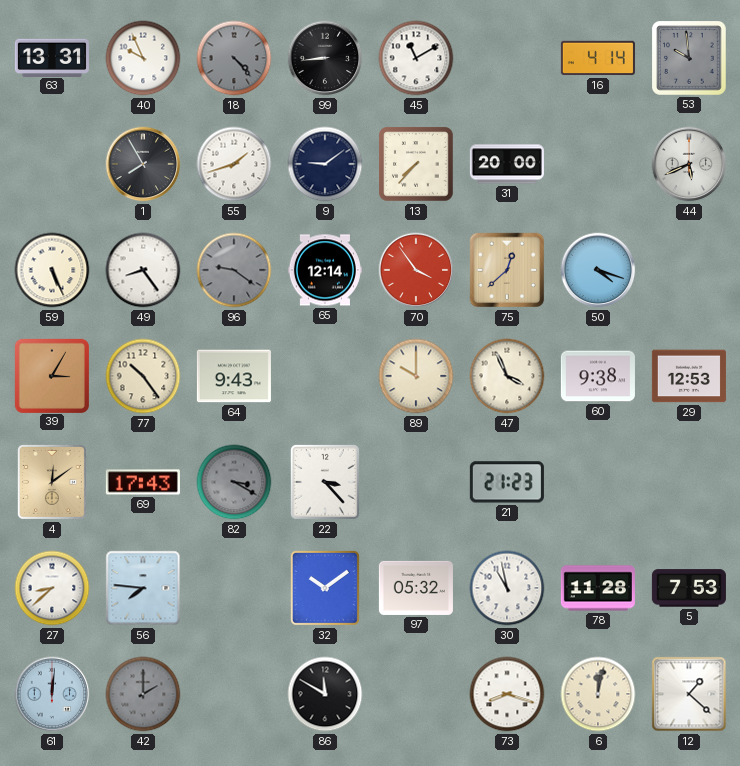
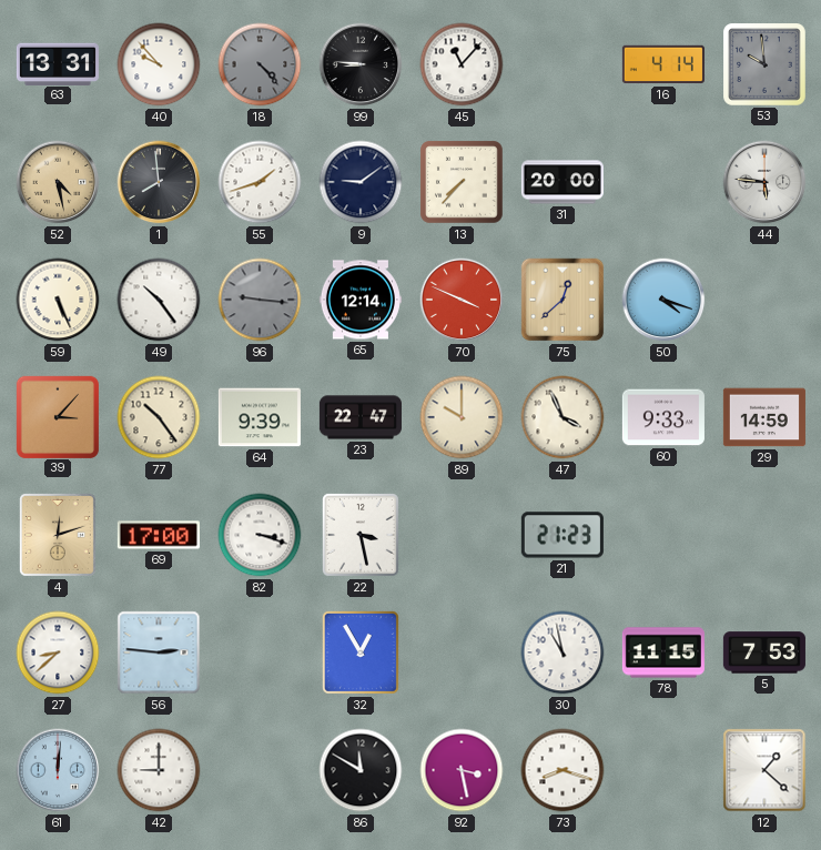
40: 9:56 -> 9:53
99: 8:44 -> 8:46
45: 11:10 -> 11:07
52: none -> 4:28
1: 7:55 -> 7:59
44: 5:41 -> 5:46
49: 8:24 -> 10:24
96: 9:21 -> 9:16
70: 3:54 -> 3:49
39: 3:05 -> 3:07
64: 9:43 -> 9:39
23: none -> 22:47
60: 9:38 -> 9:33
29: 12:53 -> 14:59
4: 12:09 -> 12:12
69: 17:43 -> 17:00
82: 3:20 -> 3:18
82 dial: grey -> white
22: 3:23 -> 3:28
56: 7:46 -> 2:46
32: 10:09 -> 12:55
97: 05:32 -> none
78: 11:28 -> 11:15
42: 2:00 -> 9:00
42 dial: grey -> white
92: none -> 3:28
6: 12:02 -> none
